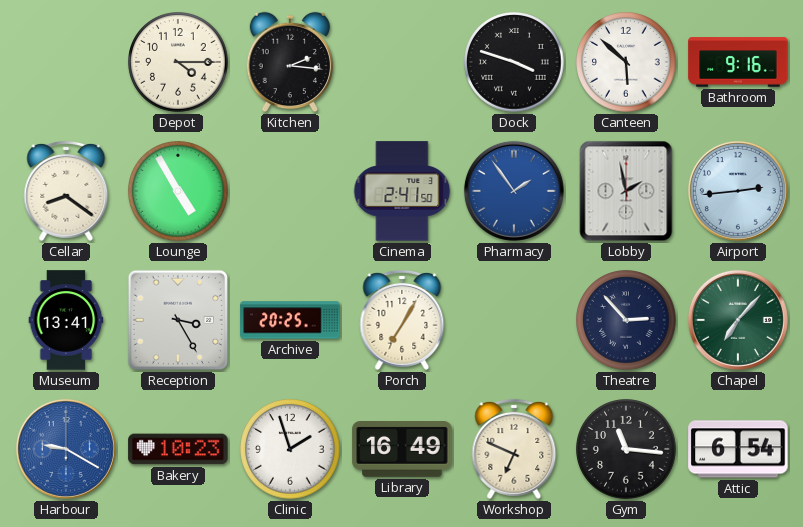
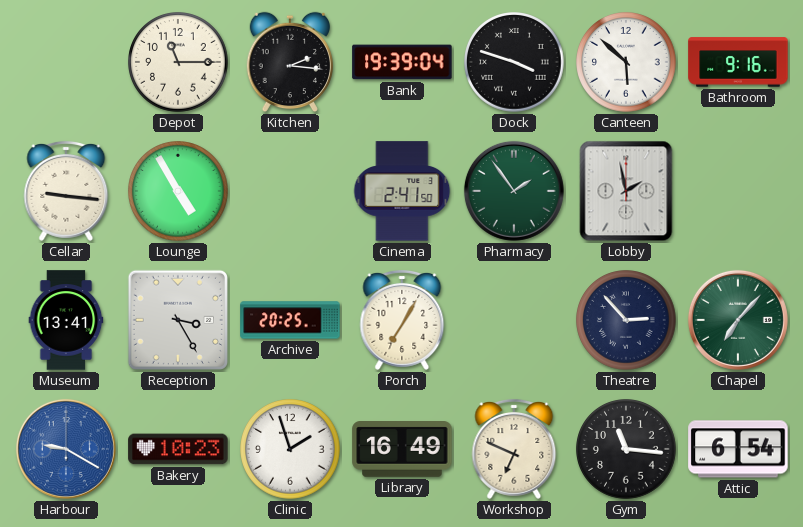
Depot: 4:15 -> 11:15
Bank: none -> 19:39
Cellar: 8:21 -> 9:16
Pharmacy dial: blue -> green
Airport: 2:44 -> none
